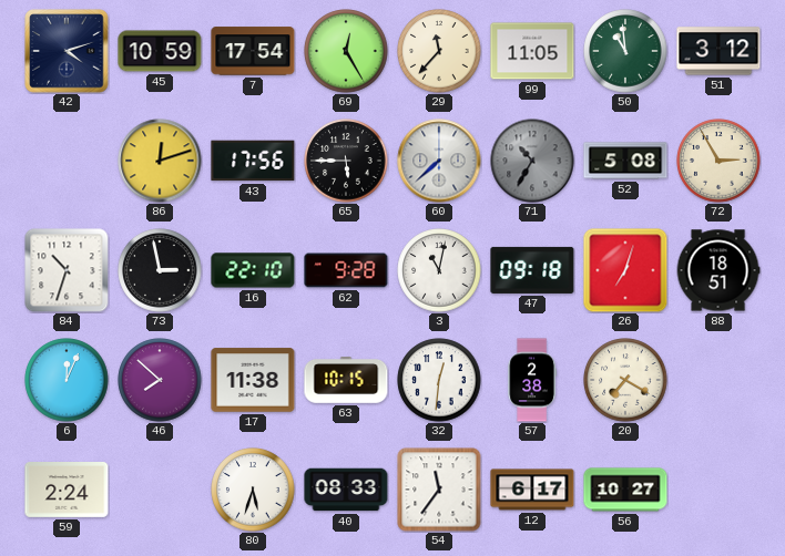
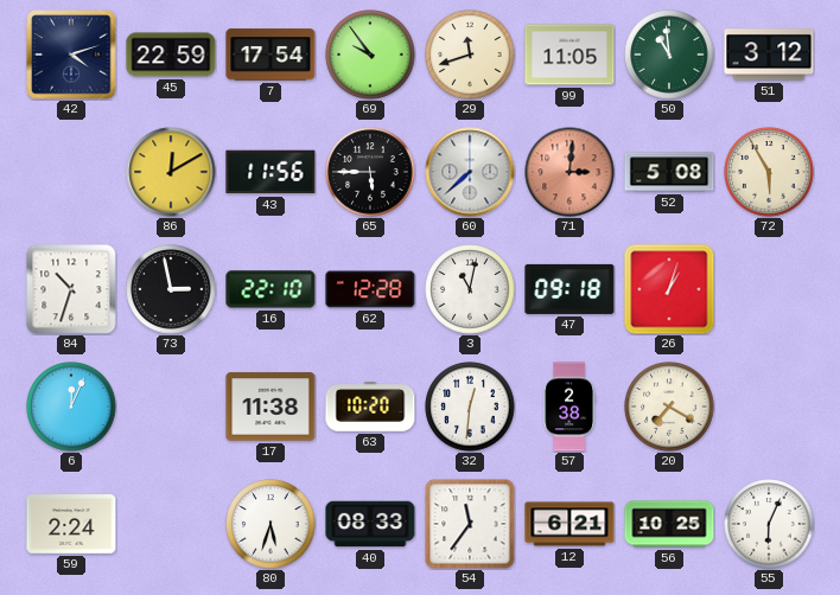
45: 10:59 -> 22:59
69: 12:25 -> 9:54
29: 11:37 -> 11:42
86: 12:12 -> 12:10
43: 17:56 -> 11:56
71: 10:35 -> 3:01
71 dial: grey -> salmon
72: 2:55 -> 5:55
62: 9:28 -> 12:28
26: 7:03 -> 1:03
88: 18:51 -> none
46: 7:52 -> none
63: 10:15 -> 10:20
12: 6:17 -> 6:21
56: 10:27 -> 10:25
55: none -> 6:04
